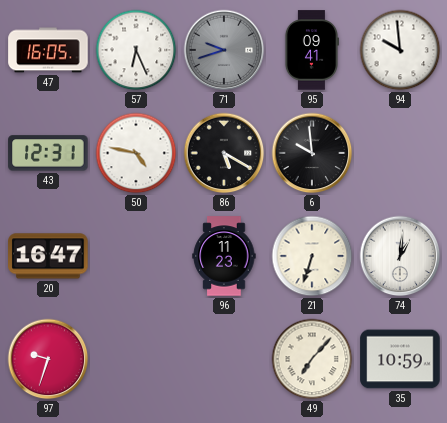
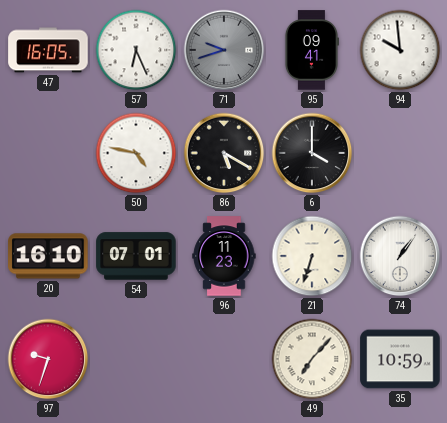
43: 12:31 -> none
6: 9:59 -> 4:00
20: 16:47 -> 16:10
54: none -> 07:01
74: 1:01 -> 1:06
